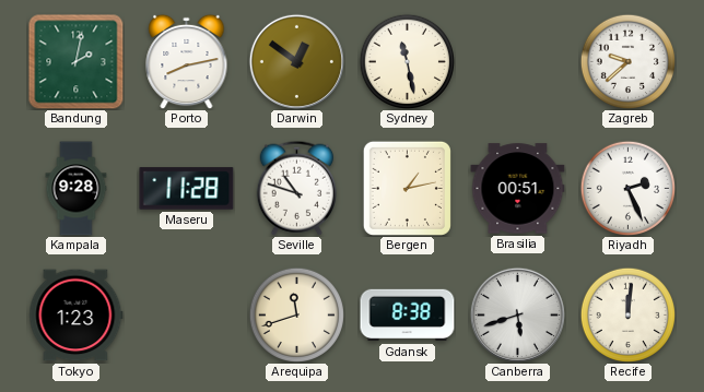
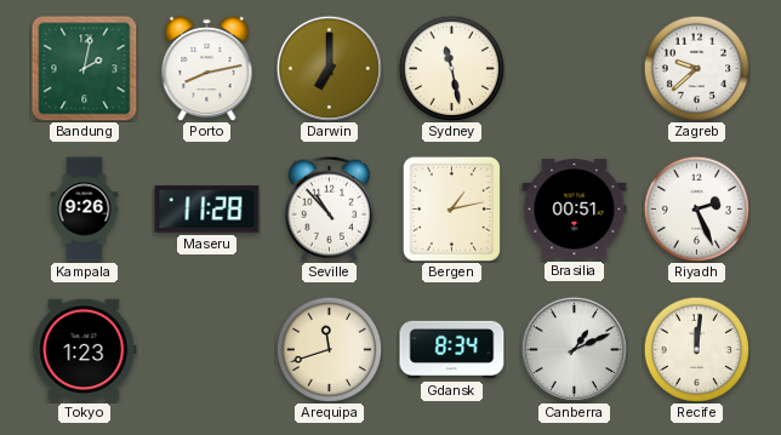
Darwin: 12:51 -> 7:00
Kampala: 9:28 -> 9:26
Seville: 10:48 -> 10:53
Gdansk: 8:38 -> 8:34
Canberra: 5:42 -> 1:11
